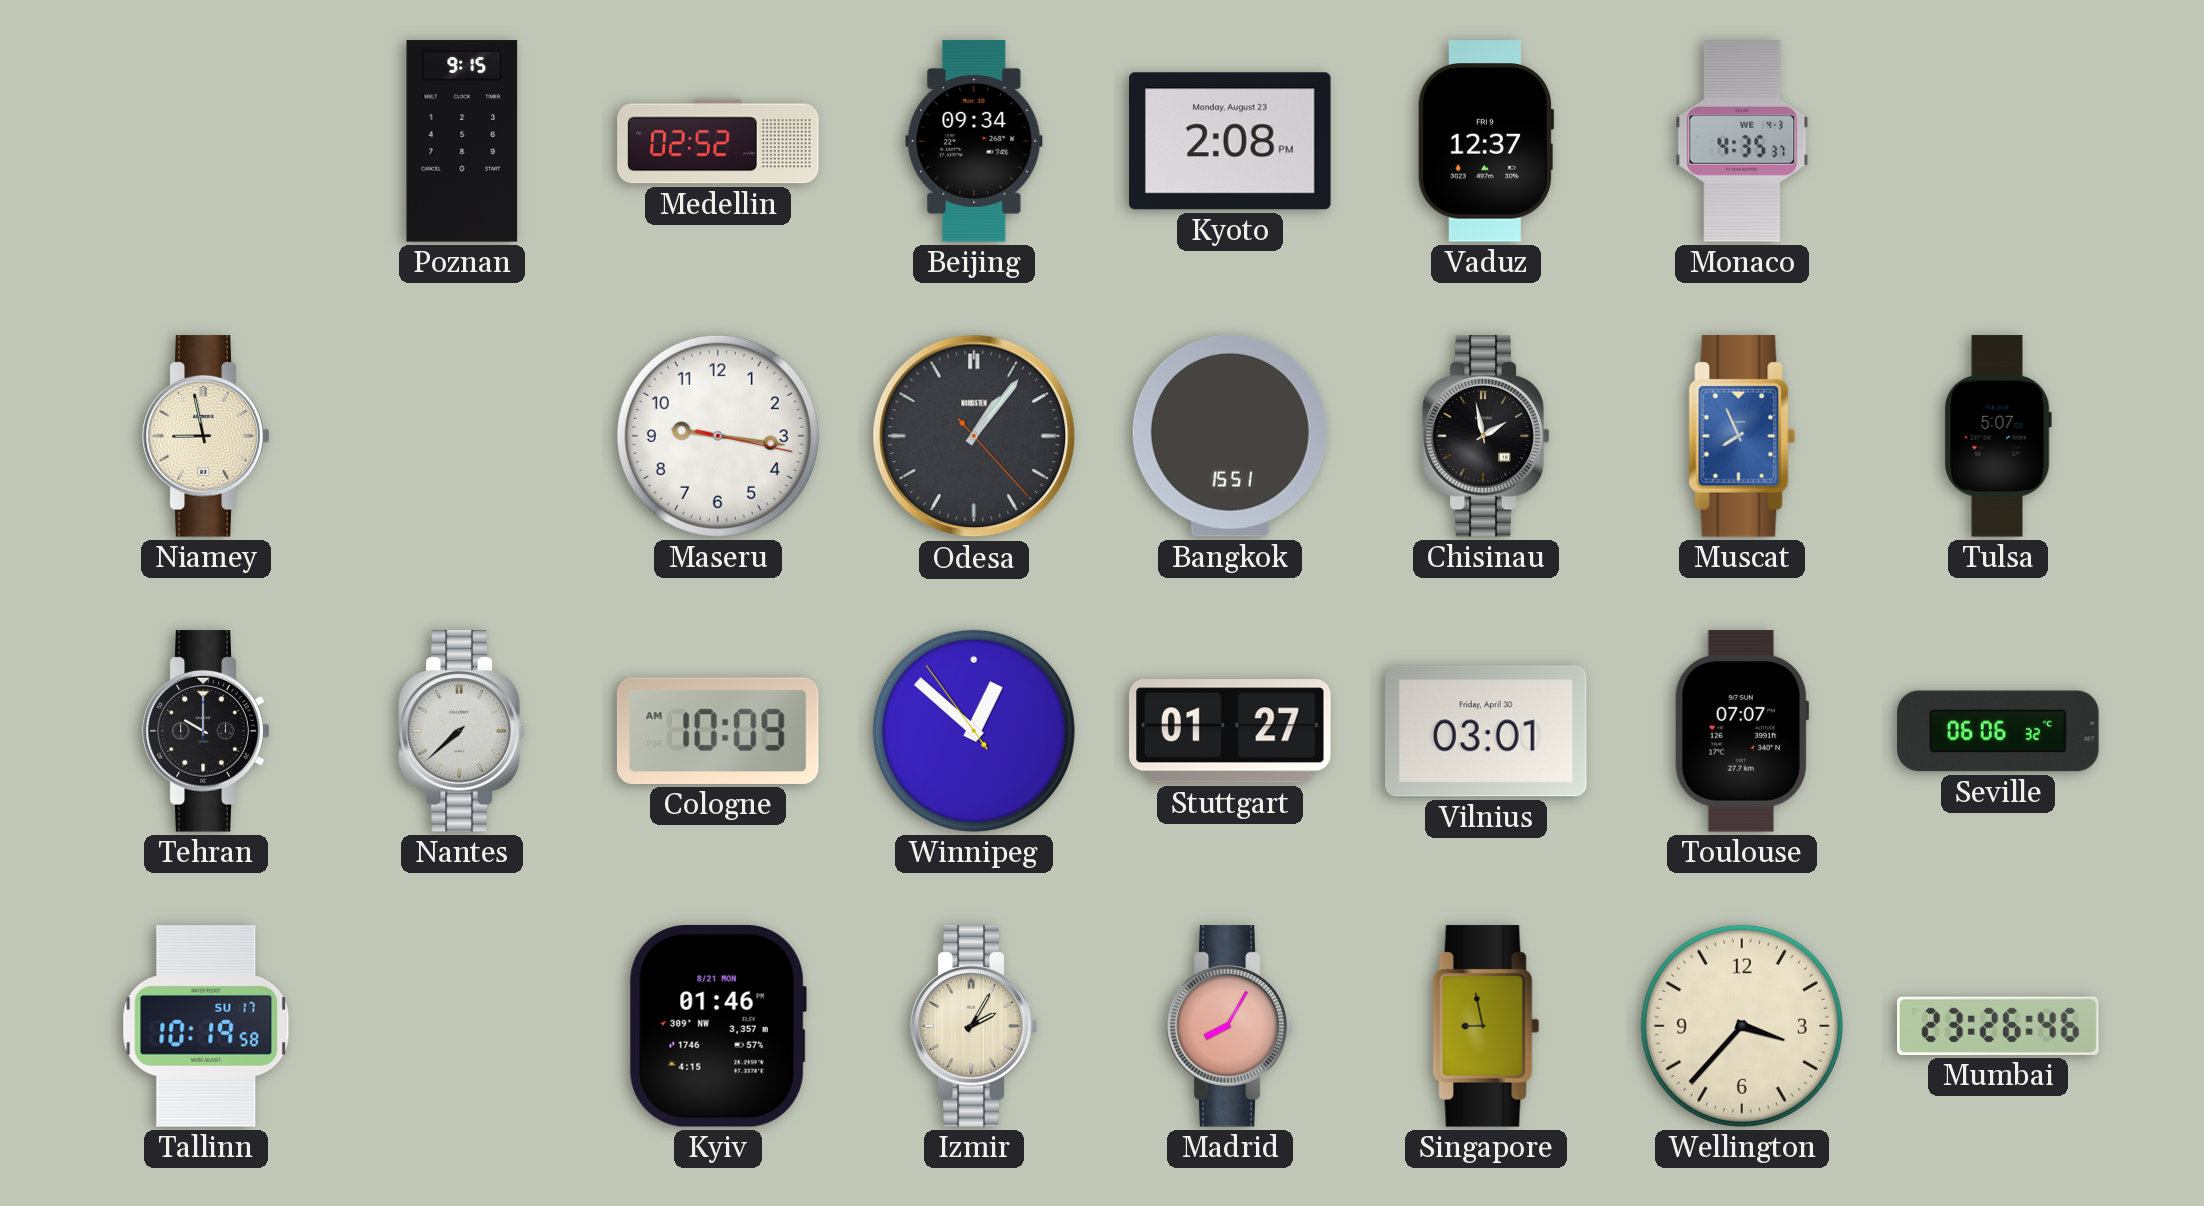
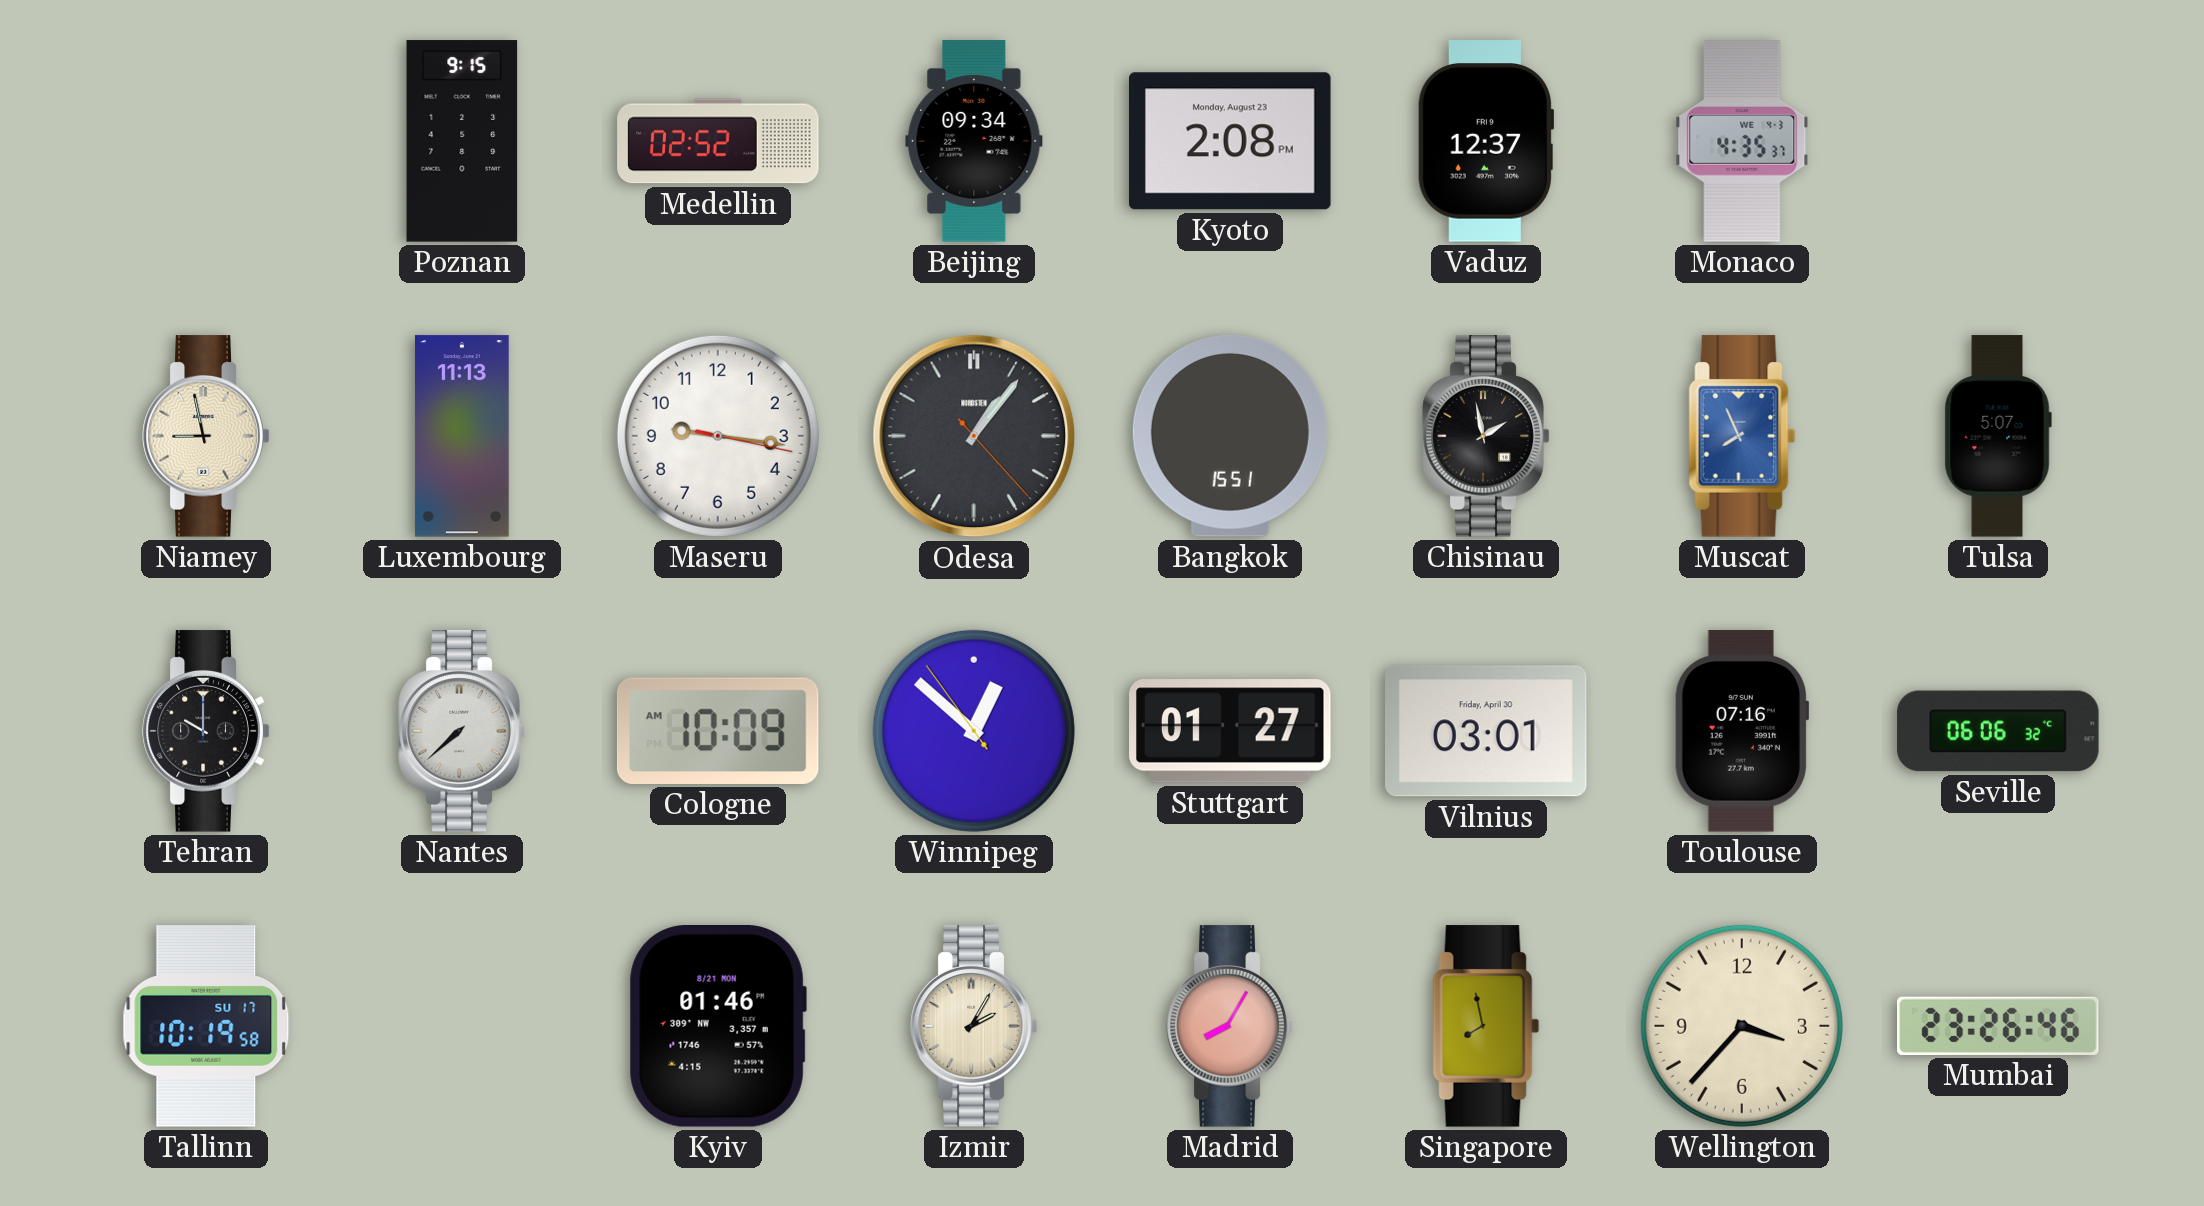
Luxembourg: none -> 11:13
Toulouse: 07:07 -> 07:16
Singapore: 8:58 -> 7:58
